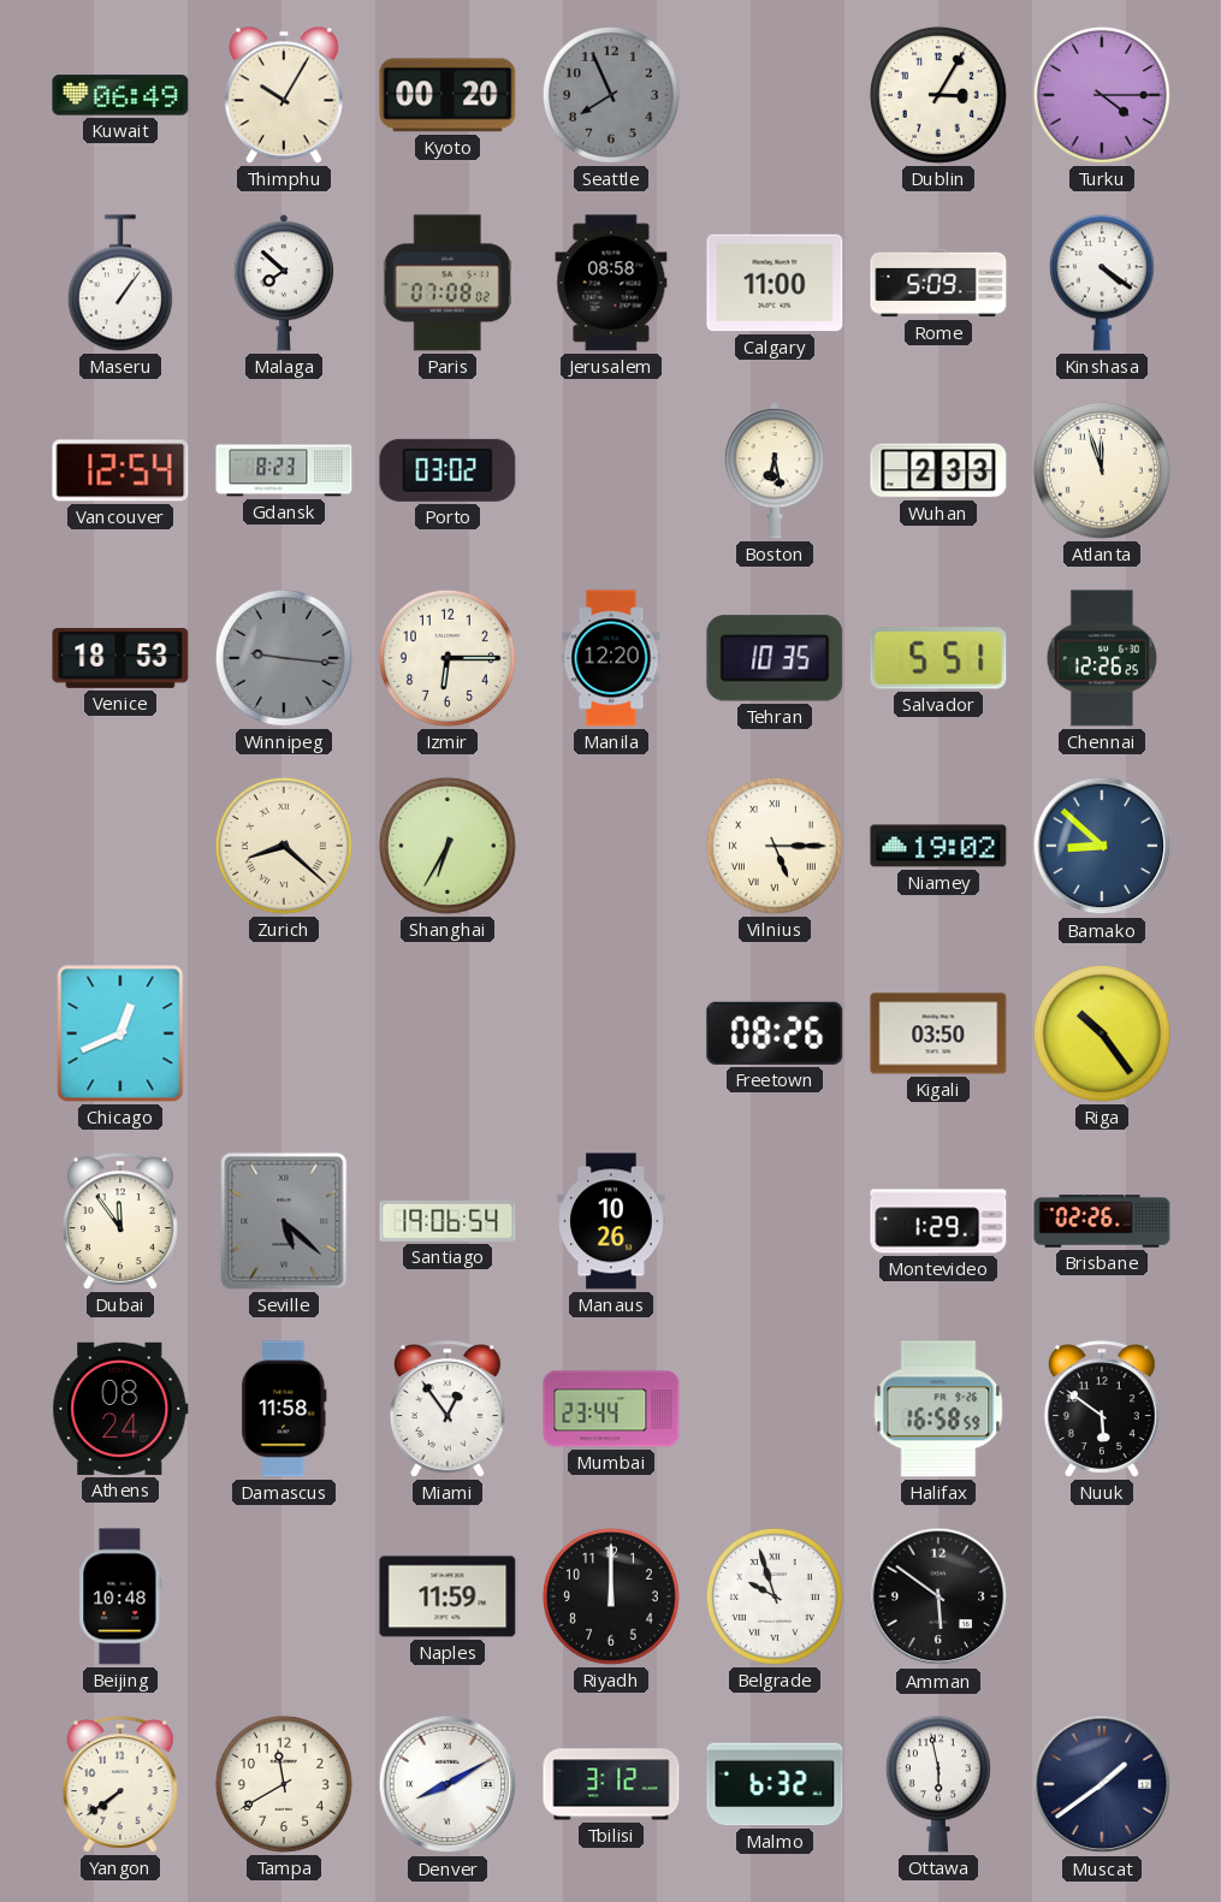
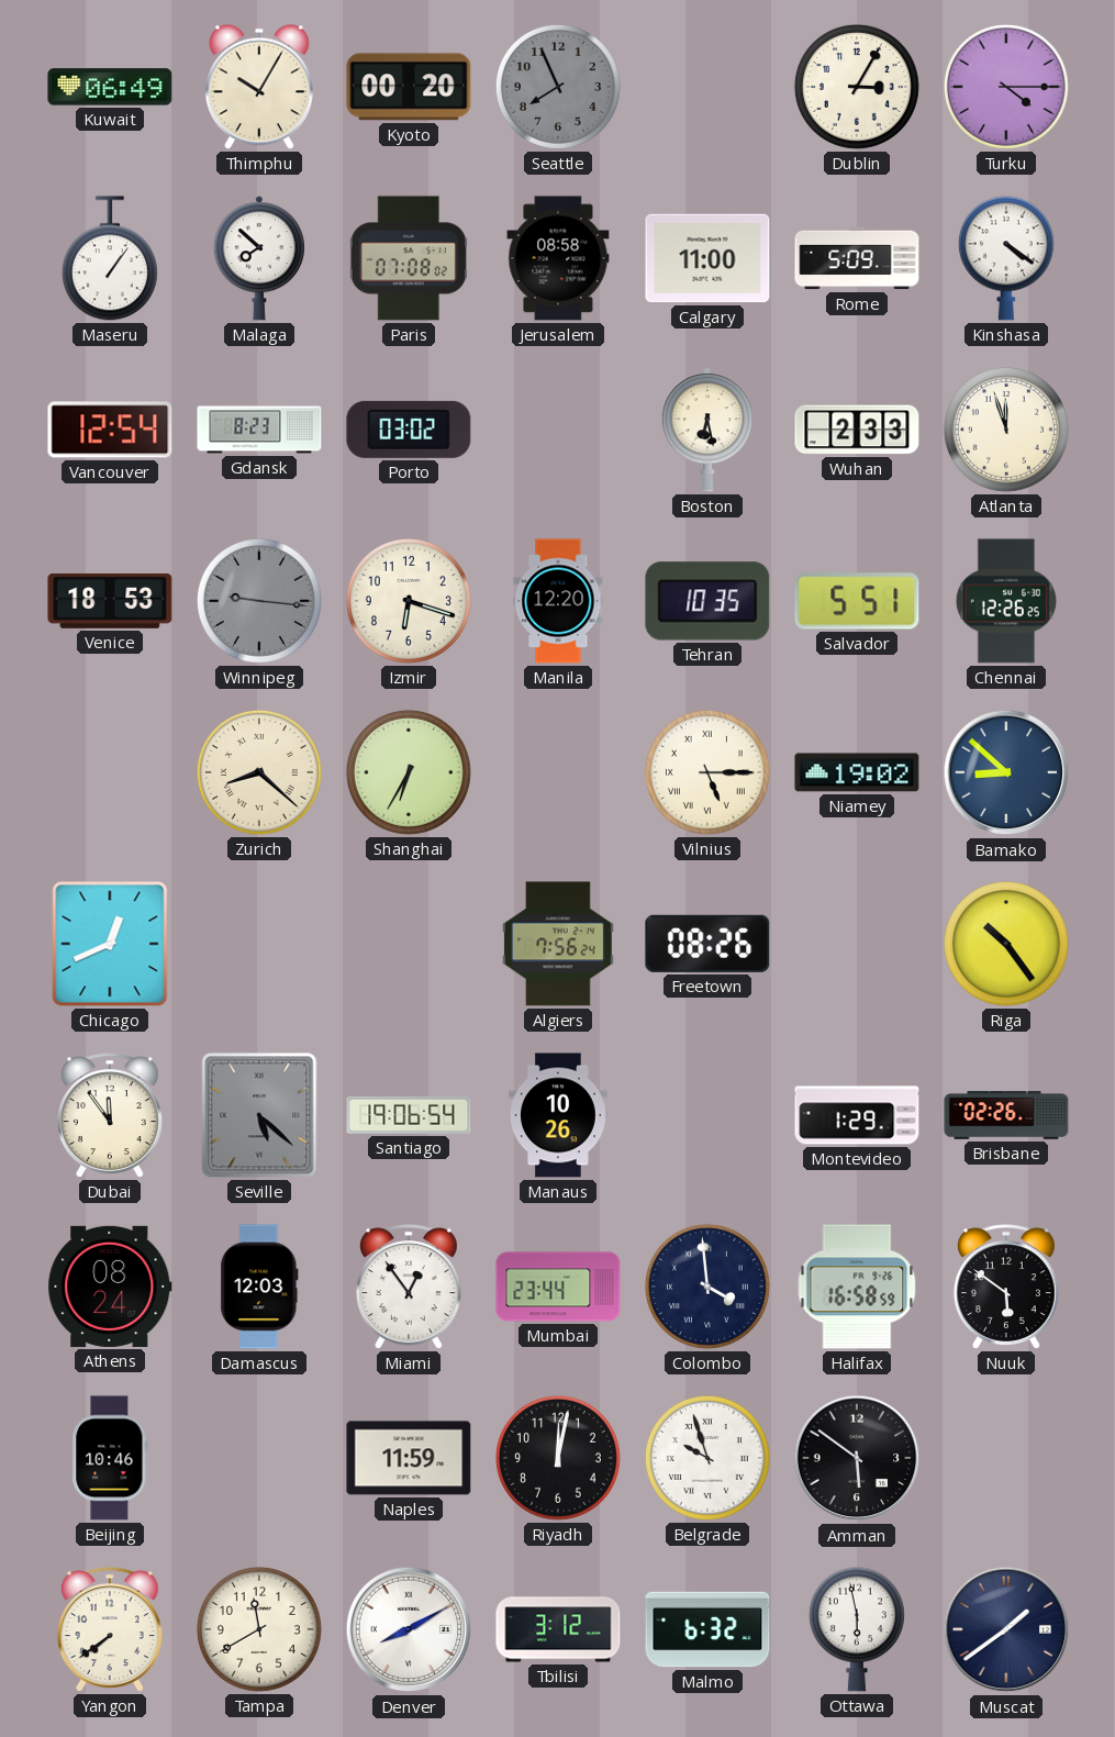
Izmir: 6:15 -> 6:18
Algiers: none -> 7:56
Kigali: 03:50 -> none
Damascus: 11:58 -> 12:03
Colombo: none -> 3:59
Beijing: 10:48 -> 10:46
Riyadh: 12:00 -> 12:02
